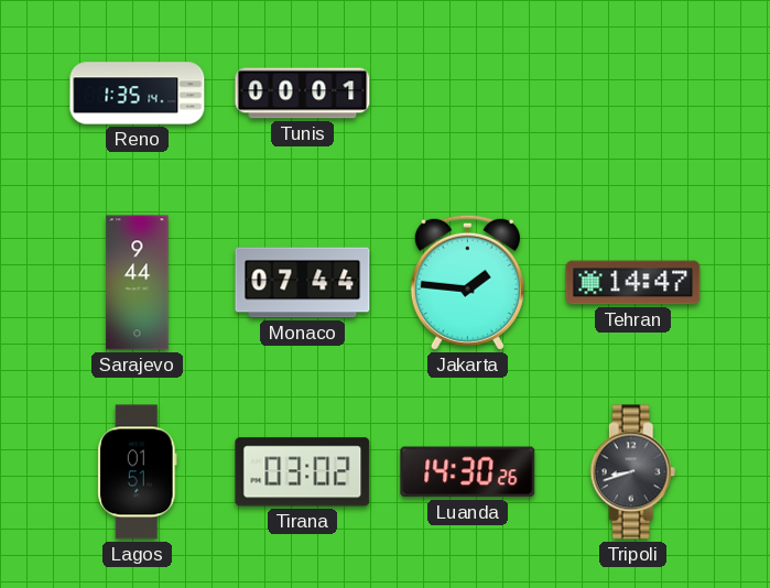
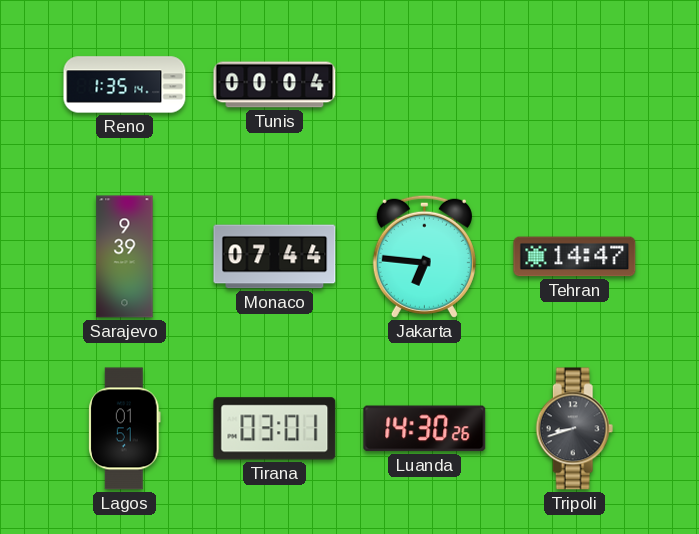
Tunis: 00:01 -> 00:04
Sarajevo: 9:44 -> 9:39
Jakarta: 1:46 -> 6:46
Tirana: 03:02 -> 03:01
